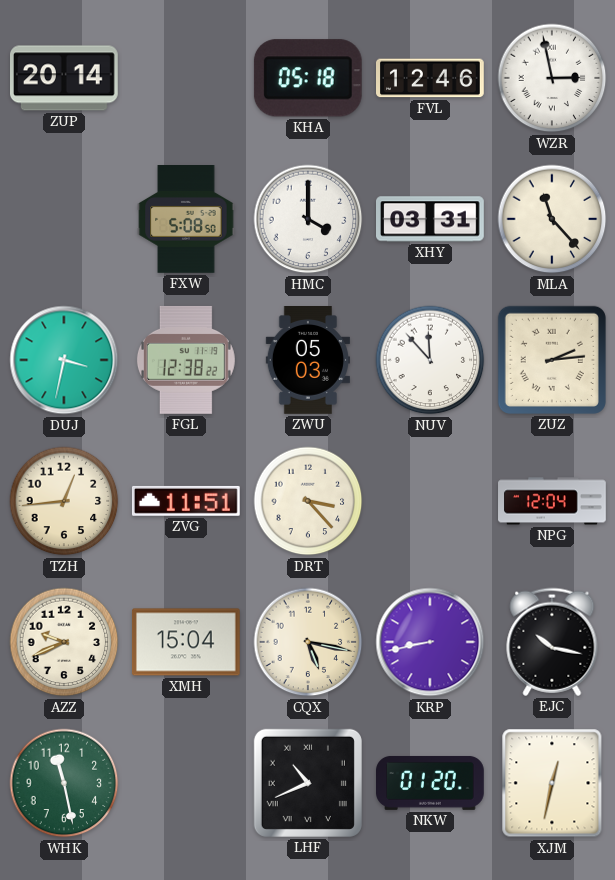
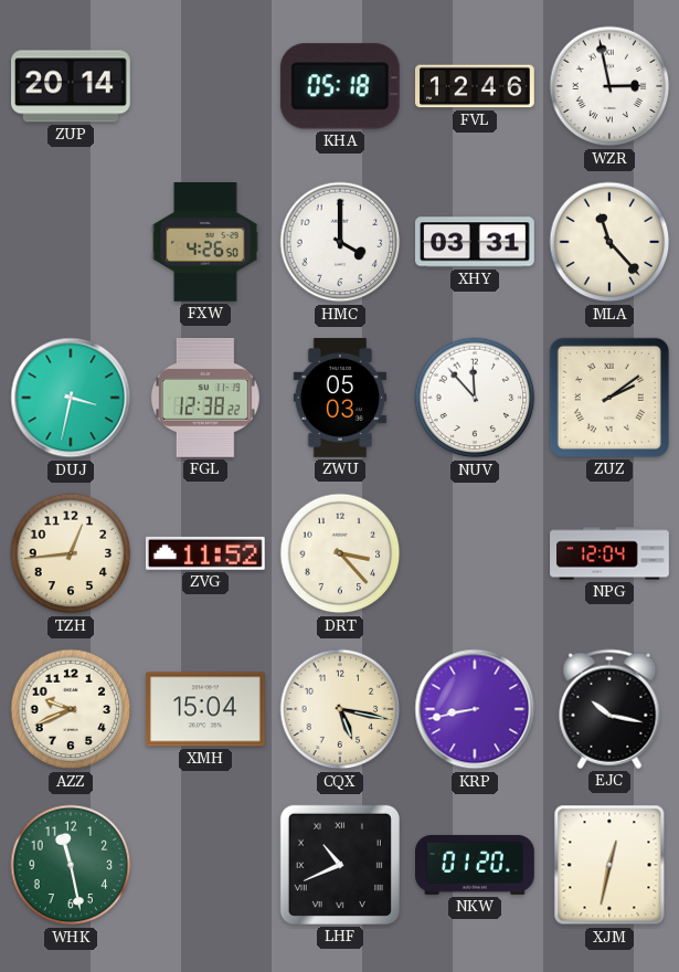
FXW: 5:08 -> 4:26
ZUZ: 2:14 -> 2:09
ZVG: 11:51 -> 11:52
